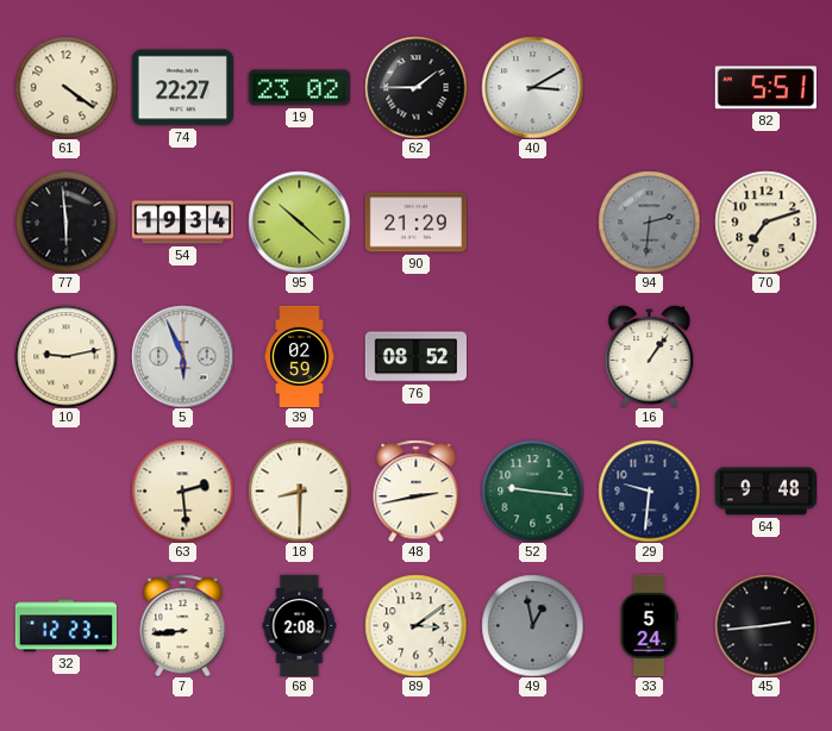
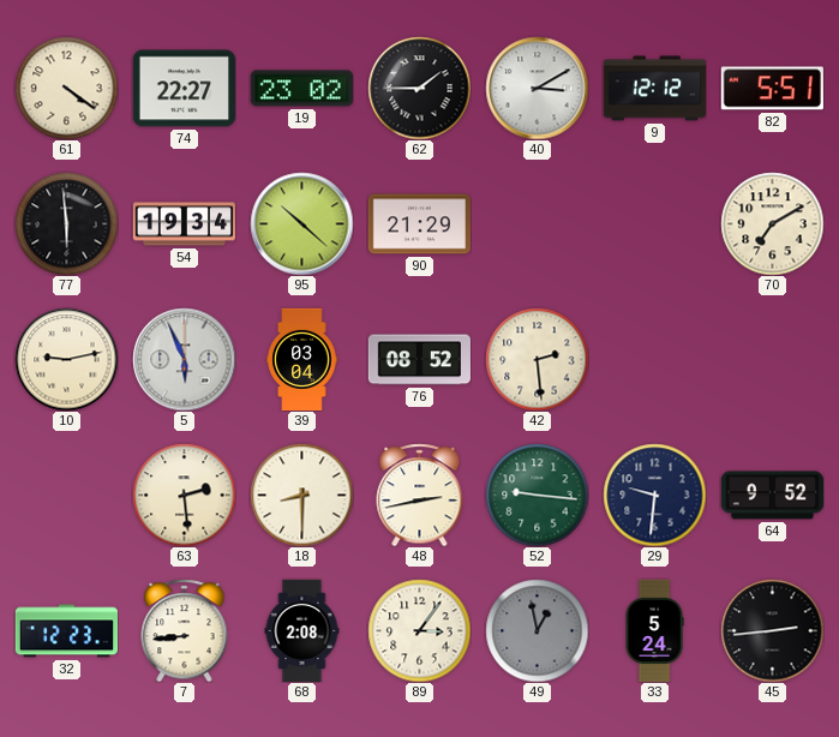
9: none -> 12:12
94: 2:31 -> none
70: 7:12 -> 7:10
39: 02:59 -> 03:04
42: none -> 2:29
16: 1:06 -> none
64: 9:48 -> 9:52
89: 3:09 -> 3:06
